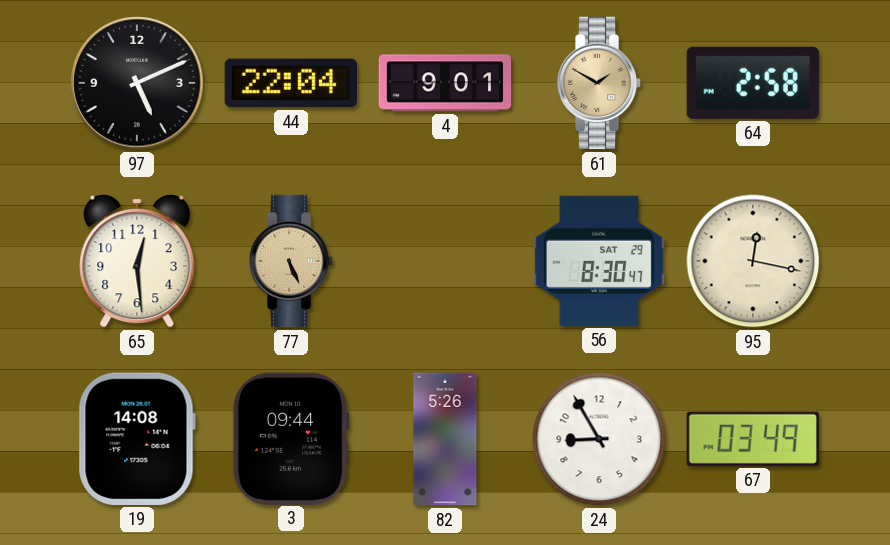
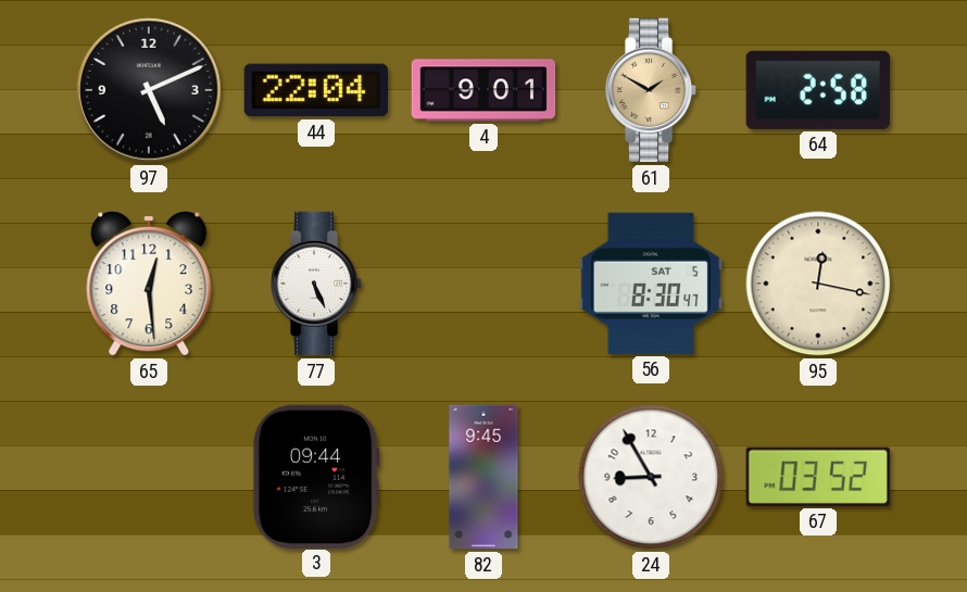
77 dial: champagne -> white
56 date: SAT 29 -> SAT 5
19: 14:08 -> none
82: 5:26 -> 9:45
67: 03:49 -> 03:52
